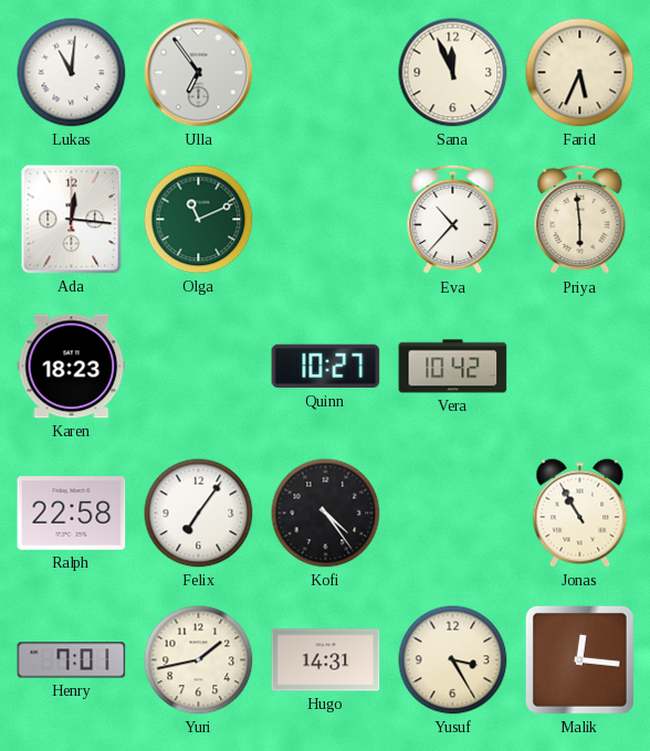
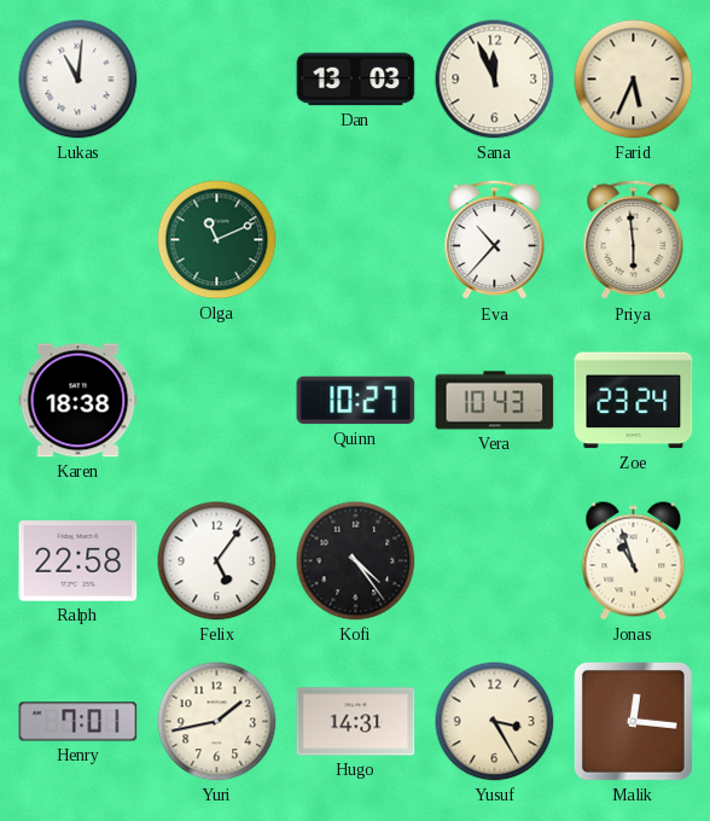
Ulla: 6:54 -> none
Dan: none -> 13:03
Ada: 12:16 -> none
Karen: 18:23 -> 18:38
Vera: 10:42 -> 10:43
Zoe: none -> 23:24
Felix: 7:06 -> 5:06
Jonas: 10:55 -> 10:57
